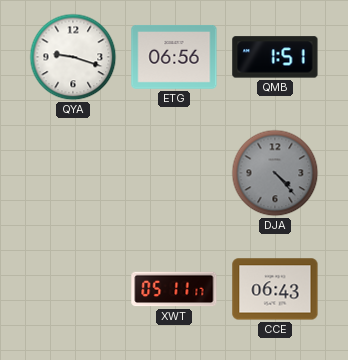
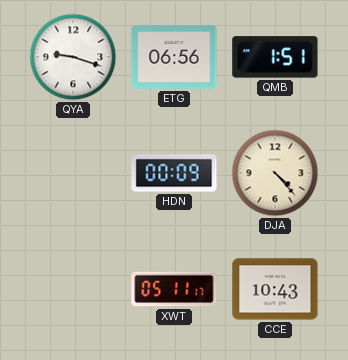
HDN: none -> 00:09
DJA dial: grey -> cream
CCE: 06:43 -> 10:43
